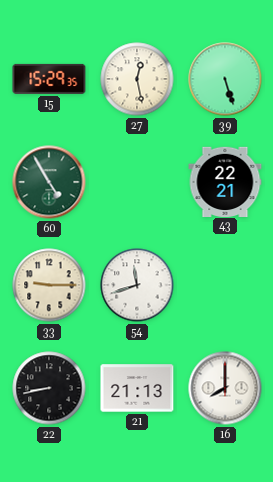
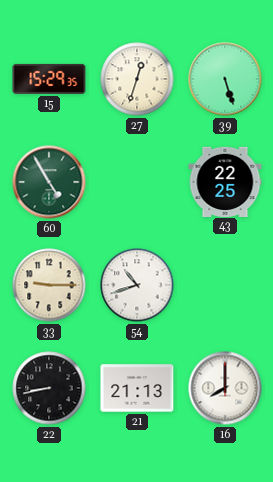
27: 12:28 -> 12:33
43: 22:21 -> 22:25
54: 11:42 -> 10:42
